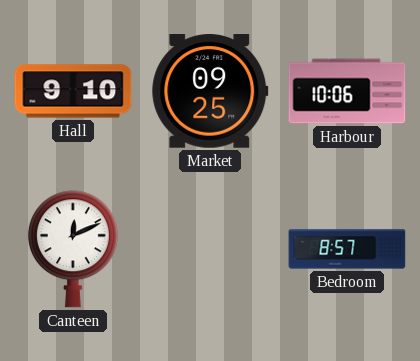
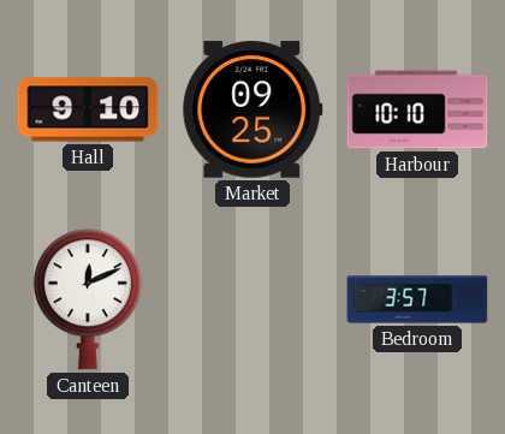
Harbour: 10:06 -> 10:10
Bedroom: 8:57 -> 3:57
